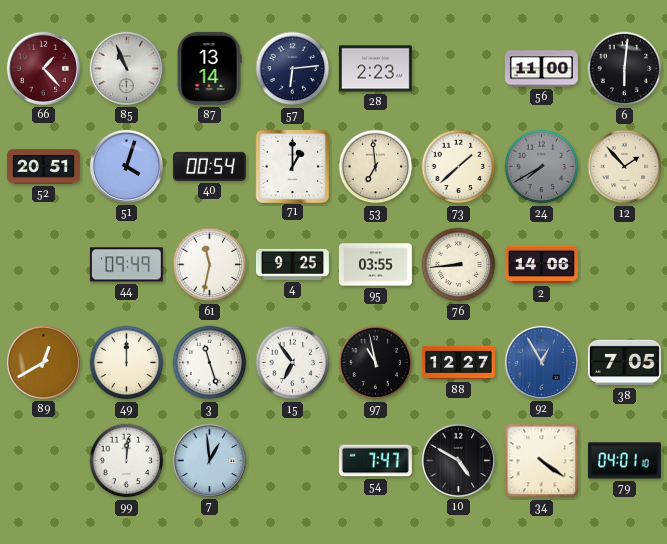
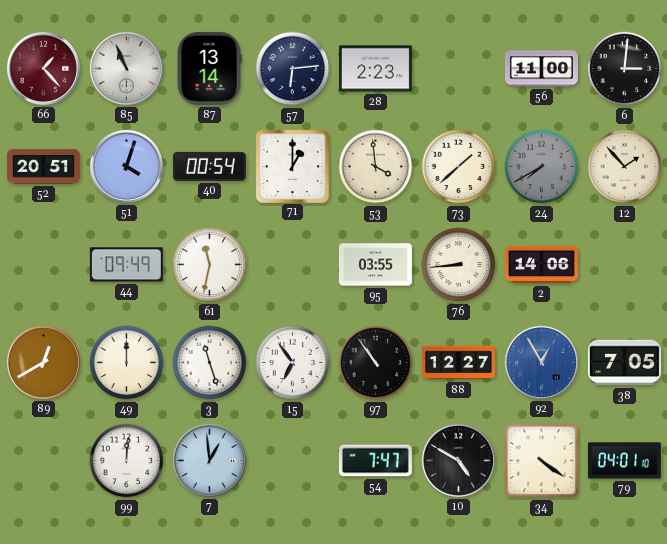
6: 6:01 -> 3:01
53: 6:59 -> 3:59
4: 9:25 -> none
97: 10:58 -> 10:54
